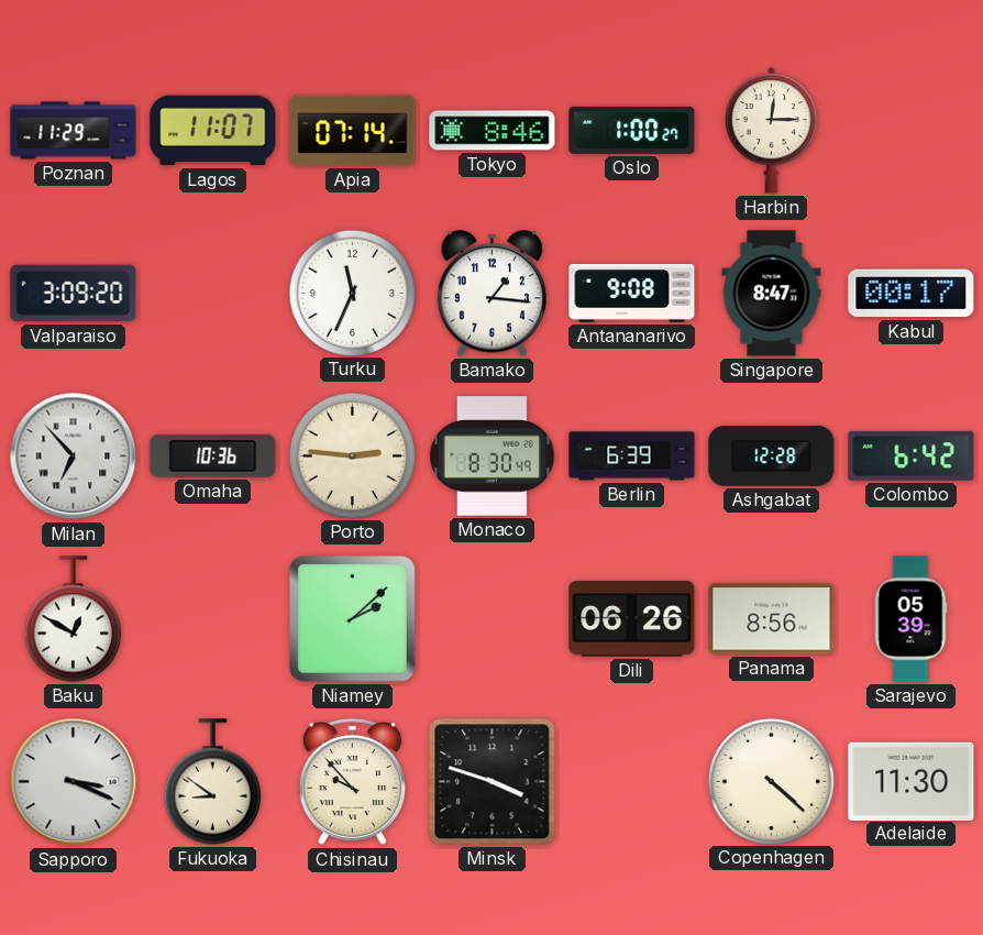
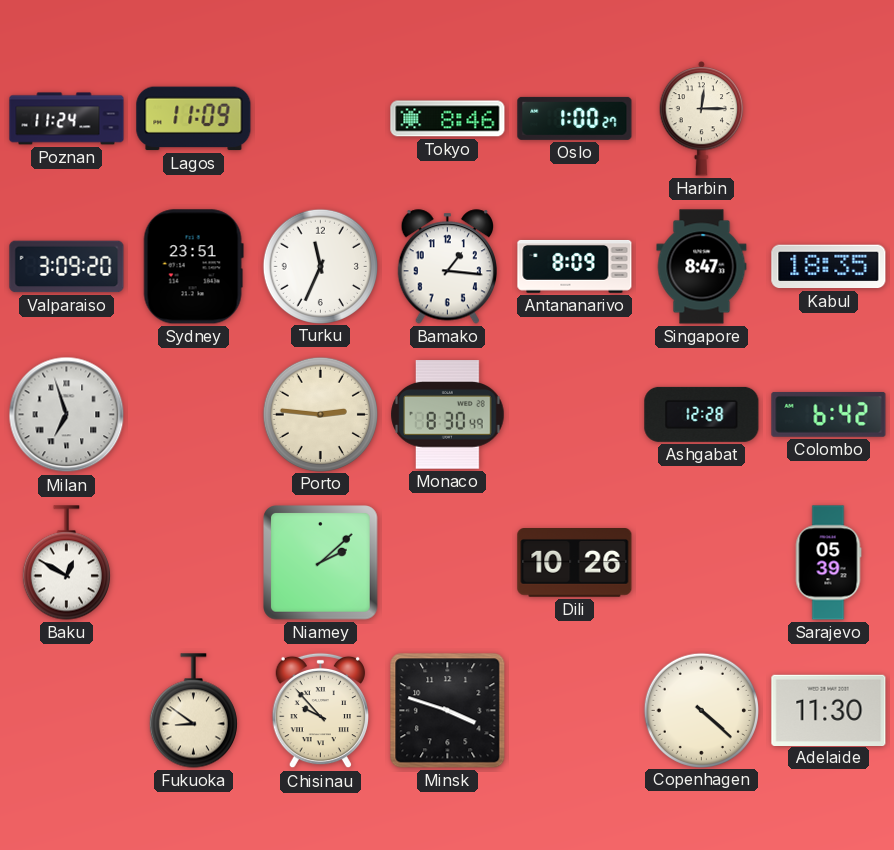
Poznan: 11:29 -> 11:24
Lagos: 11:07 -> 11:09
Apia: 07:14 -> none
Sydney: none -> 23:51
Antananarivo: 9:08 -> 8:09
Kabul: 00:17 -> 18:35
Milan: 6:53 -> 6:57
Omaha: 10:36 -> none
Berlin: 6:39 -> none
Dili: 06:26 -> 10:26
Panama: 8:56 -> none
Sapporo: 3:19 -> none
